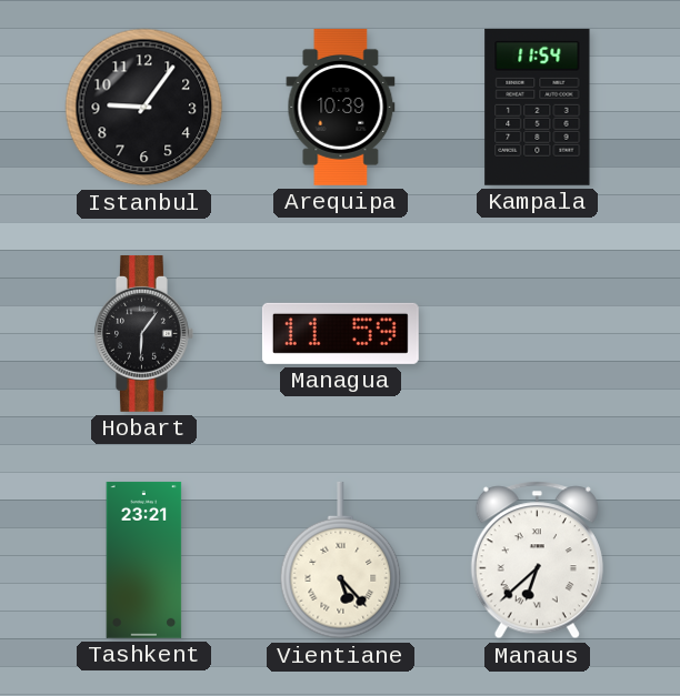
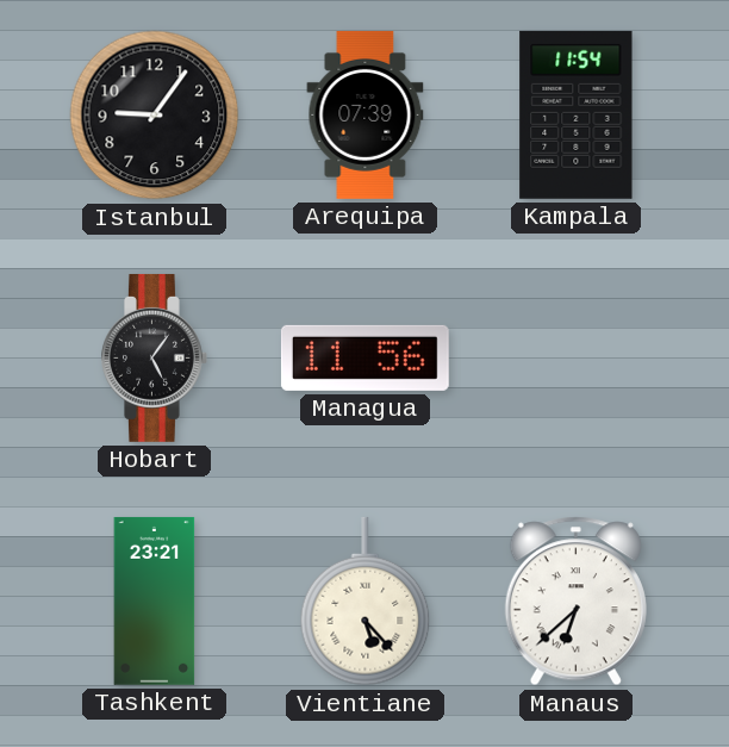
Arequipa: 10:39 -> 07:39
Hobart: 6:06 -> 5:06
Managua: 11:59 -> 11:56
